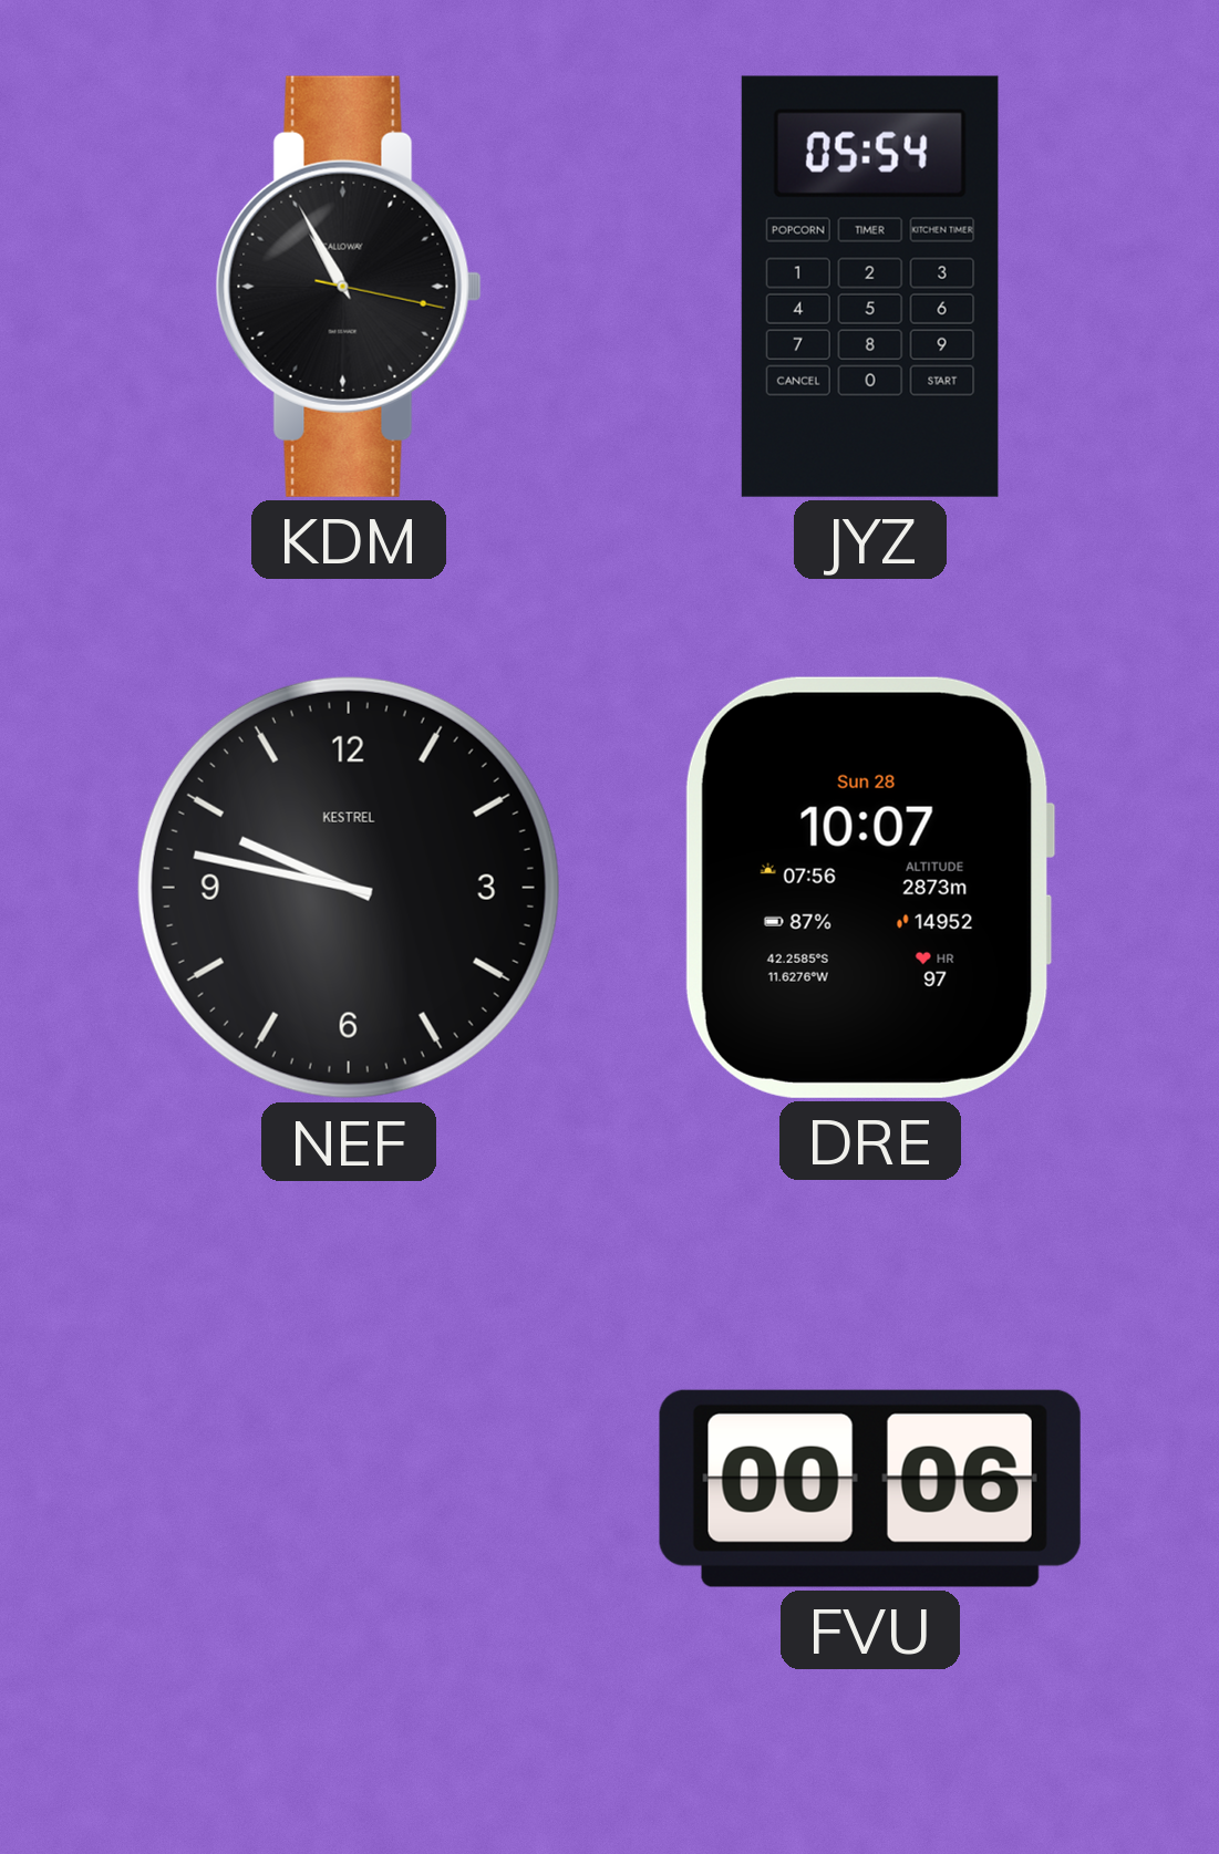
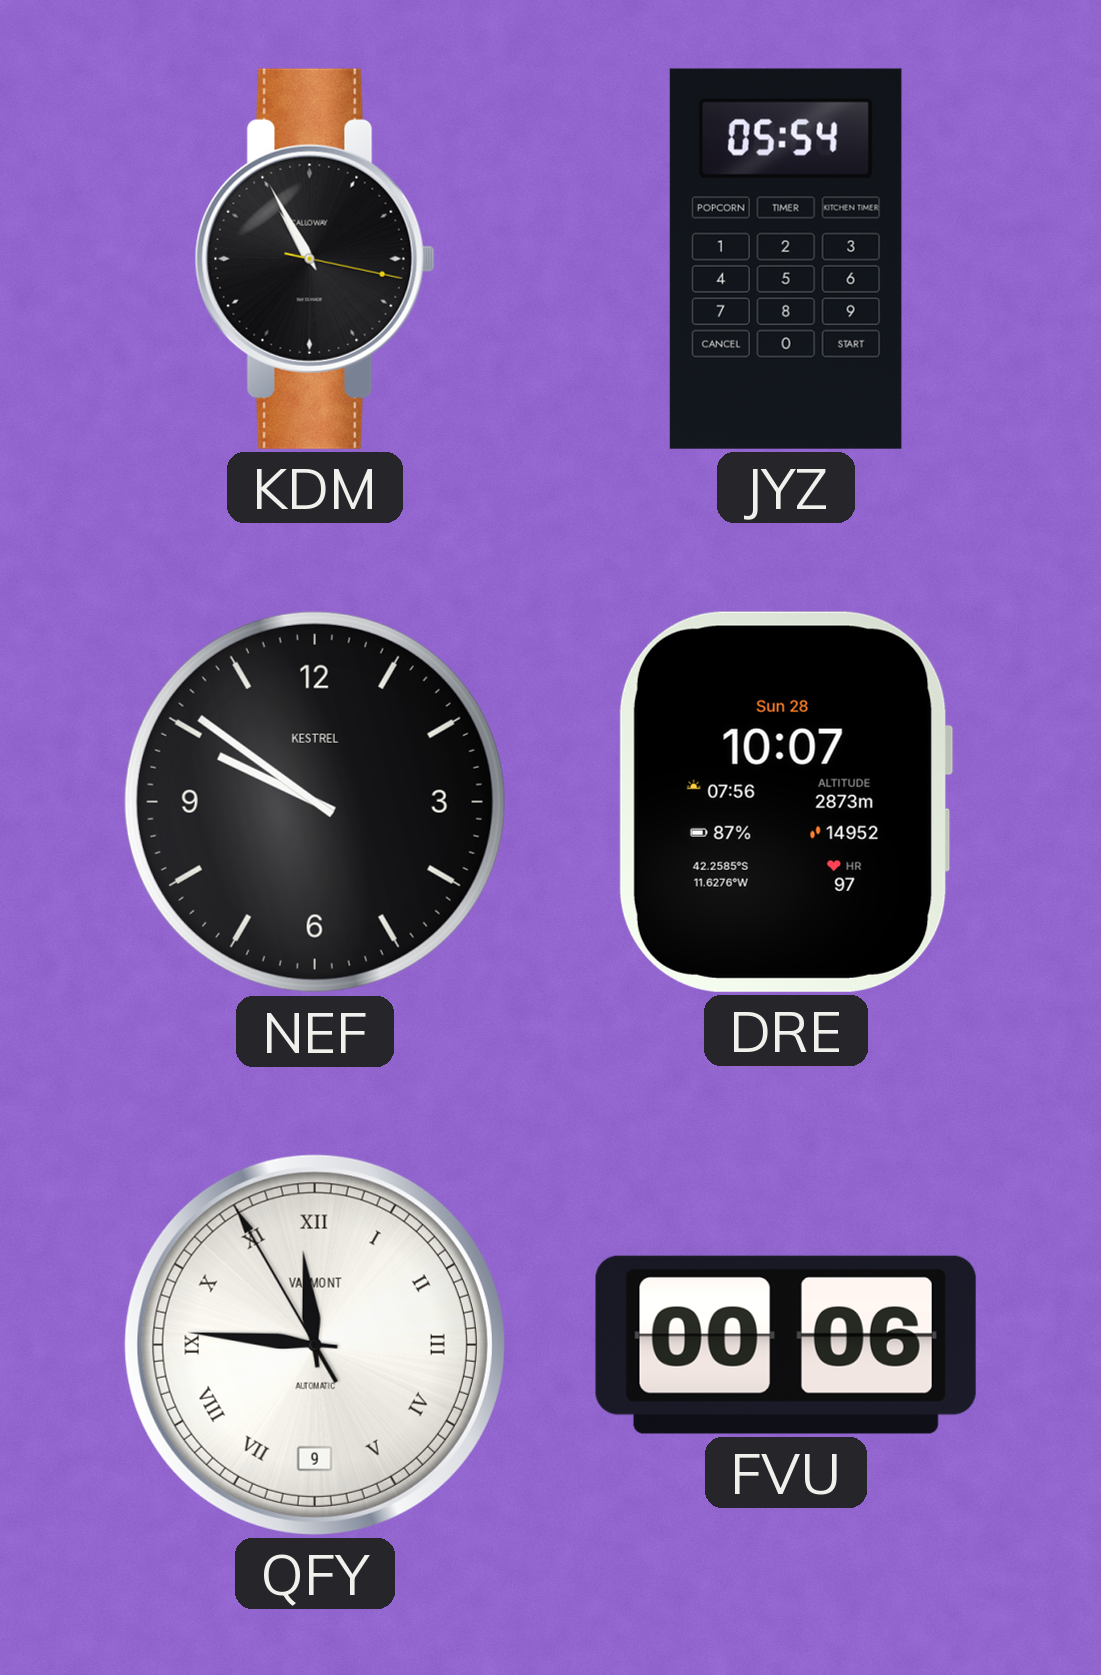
NEF: 9:47 -> 9:51
QFY: none -> 11:45
